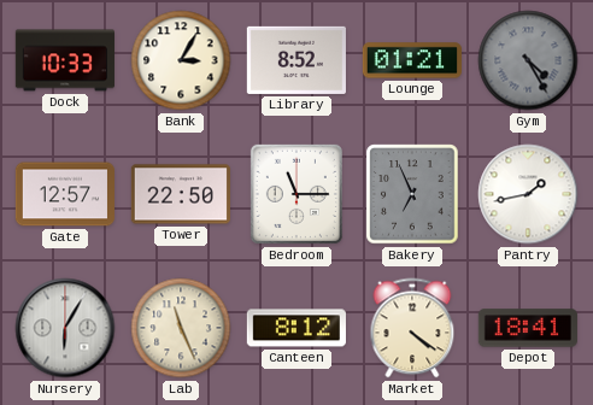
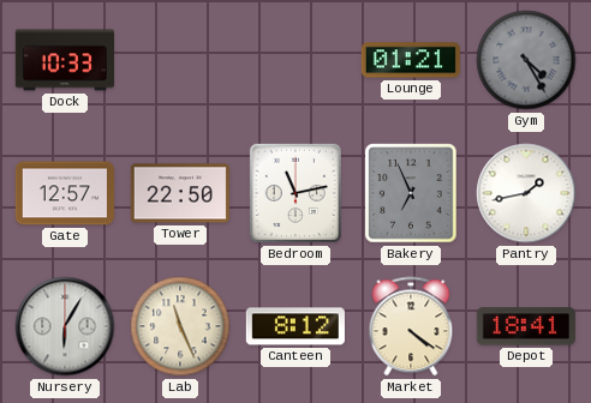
Bank: 3:05 -> none
Library: 8:52 -> none
Bedroom: 11:15 -> 11:13
